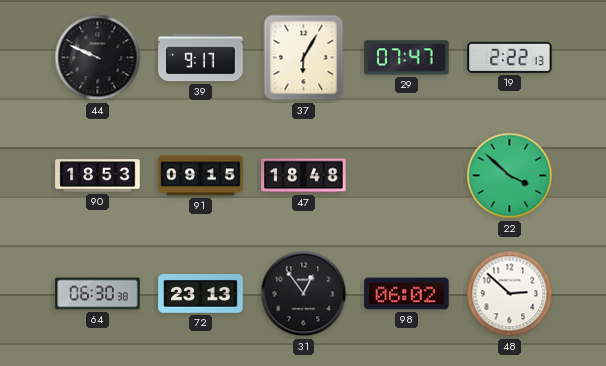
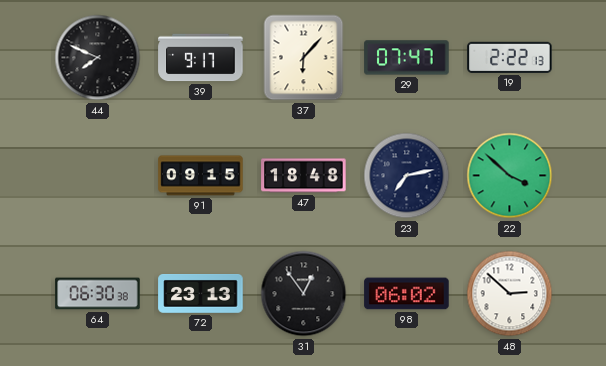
44: 9:49 -> 7:49
37: 6:05 -> 6:07
90: 18:53 -> none
23: none -> 7:13
